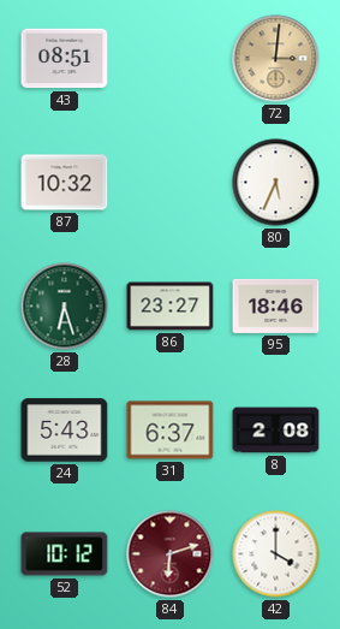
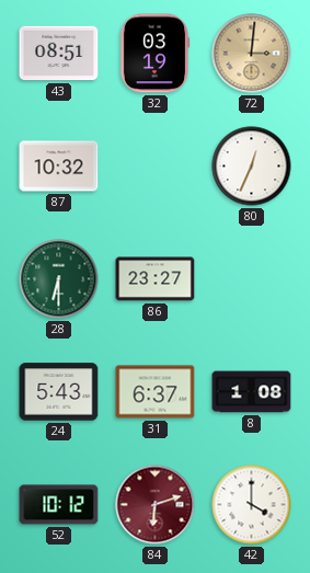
32: none -> 03:19
80: 5:34 -> 12:34
28: 6:27 -> 6:30
95: 18:46 -> none
8: 2:08 -> 1:08
